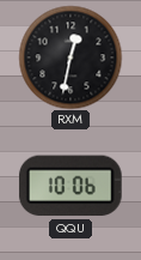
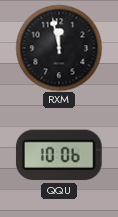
RXM: 12:32 -> 11:58
